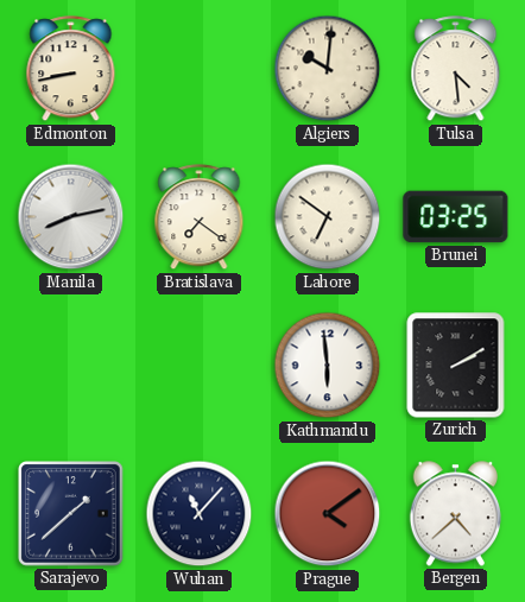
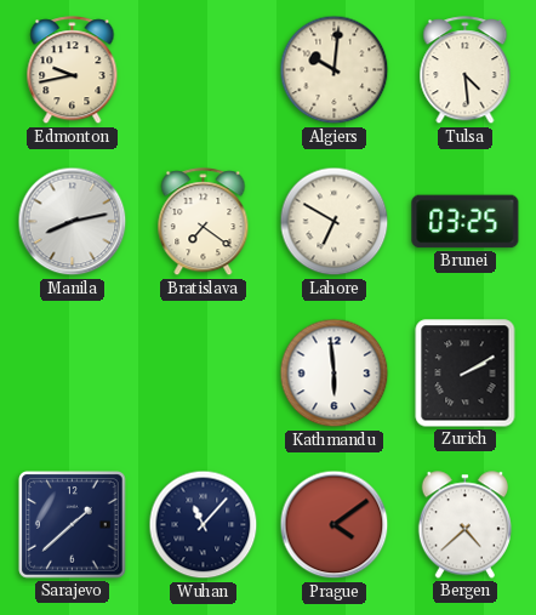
Edmonton: 8:43 -> 9:43
Lahore: 6:51 -> 6:50
